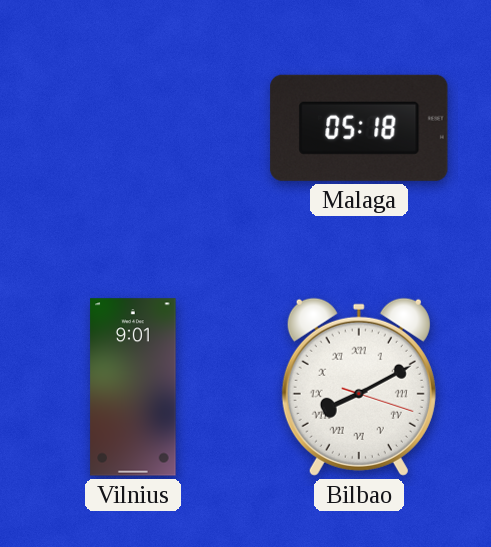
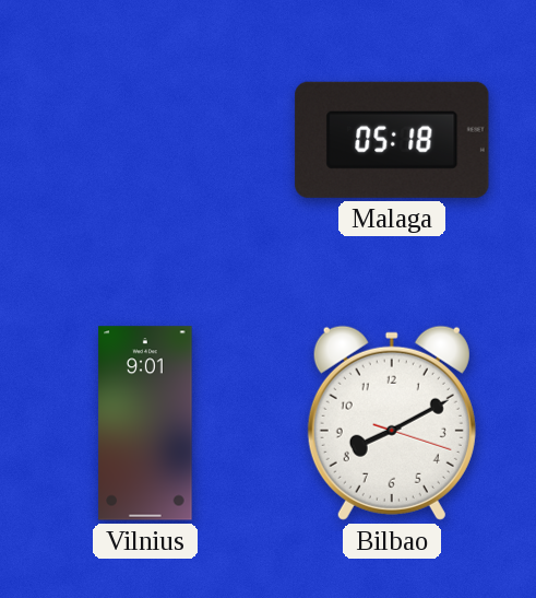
Bilbao numerals: Roman -> Arabic
